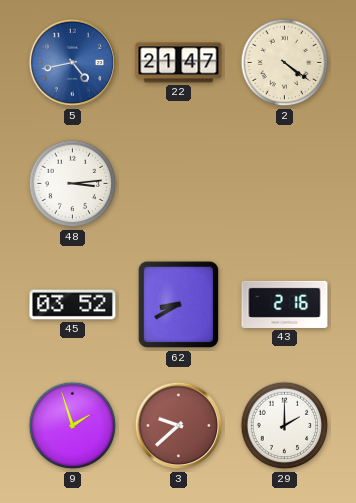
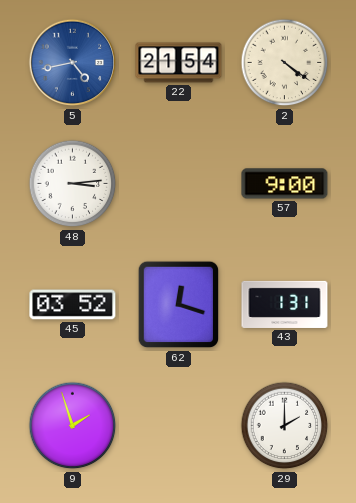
22: 21:47 -> 21:54
57: none -> 9:00
62: 8:40 -> 12:18
43: 2:16 -> 1:31
3: 9:38 -> none
